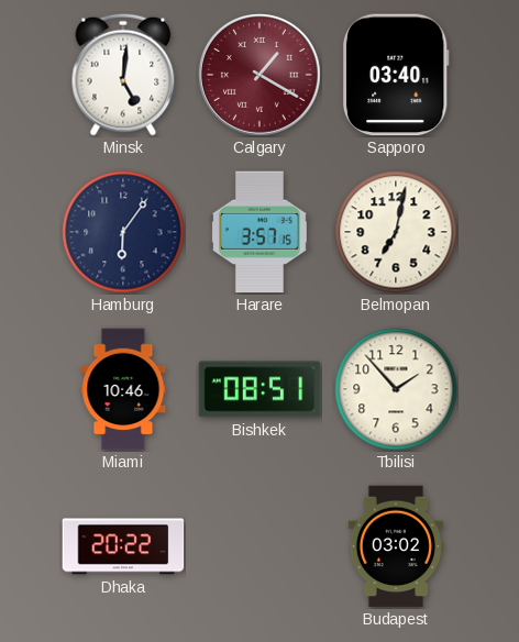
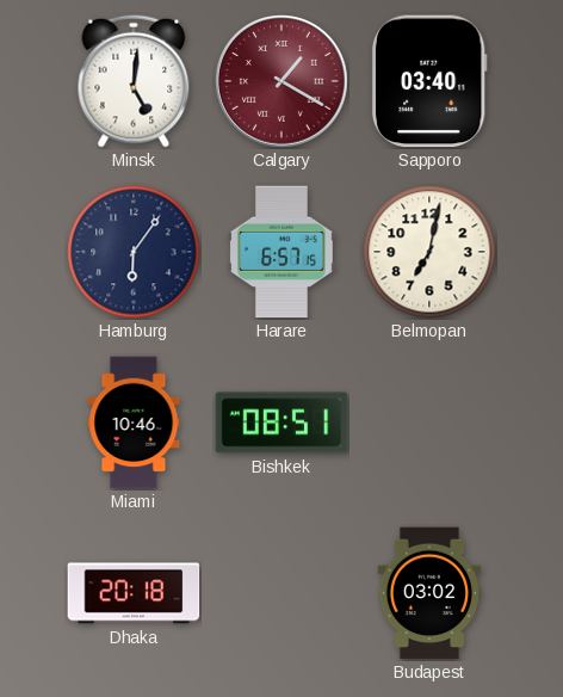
Harare: 3:57 -> 6:57
Tbilisi: 1:53 -> none
Dhaka: 20:22 -> 20:18
